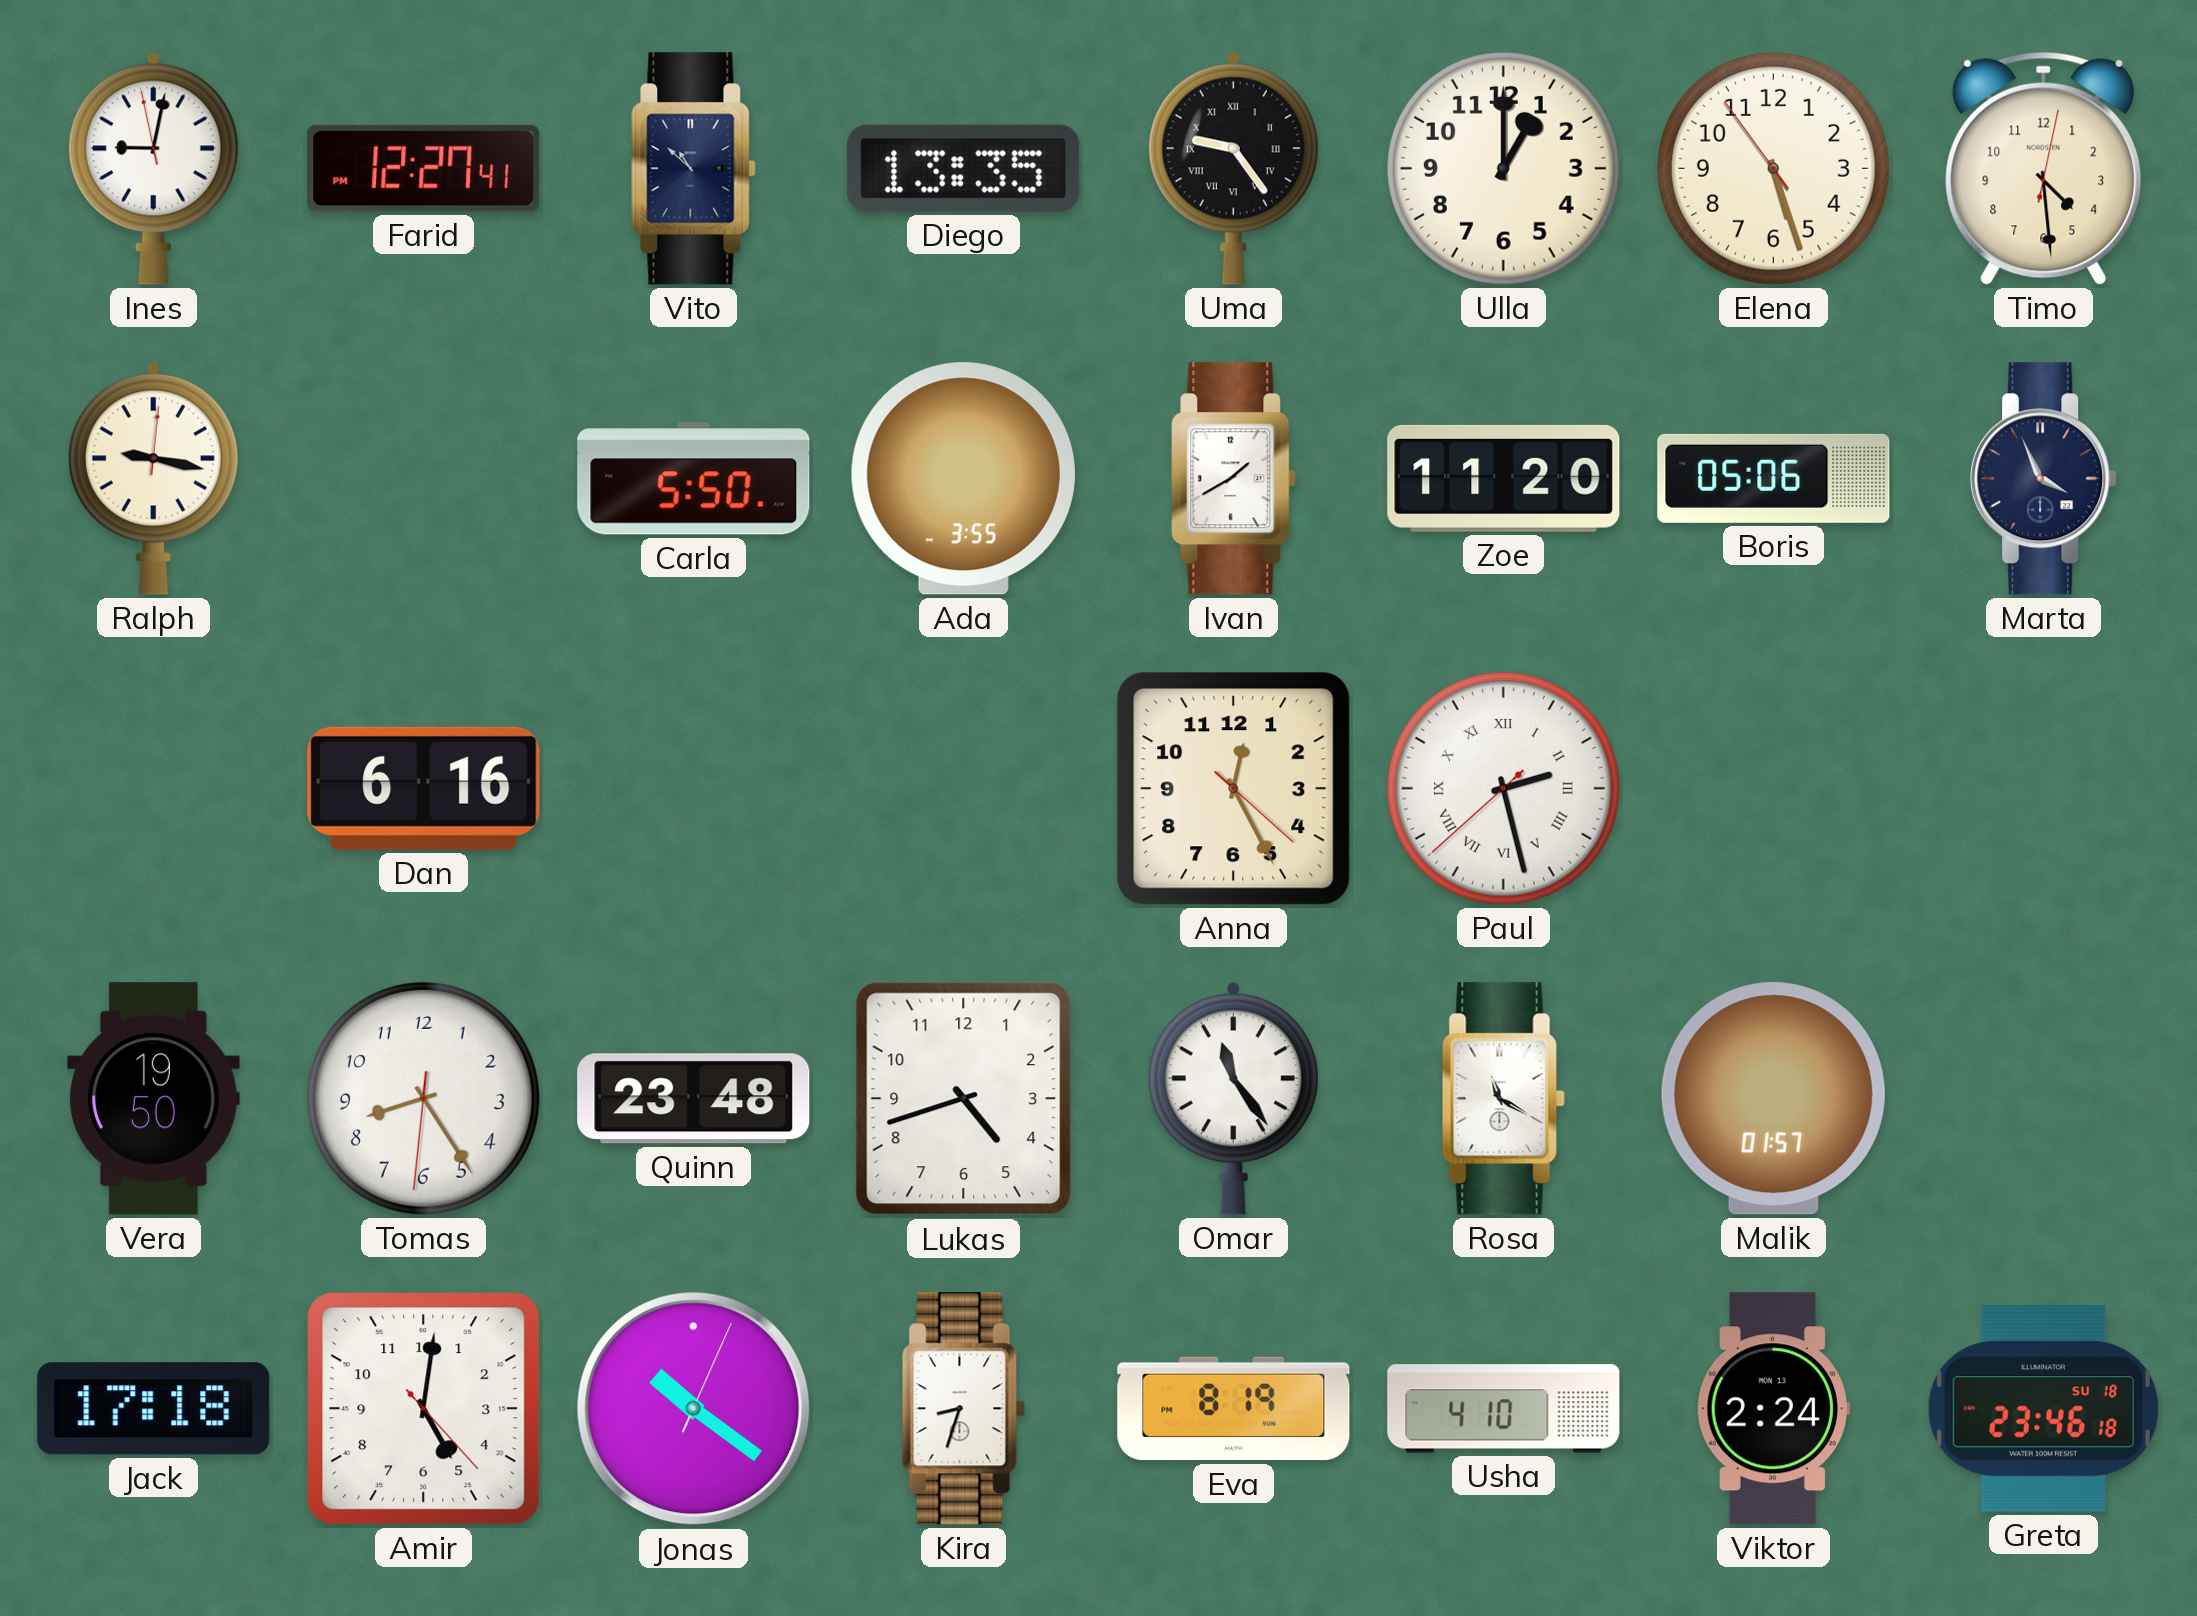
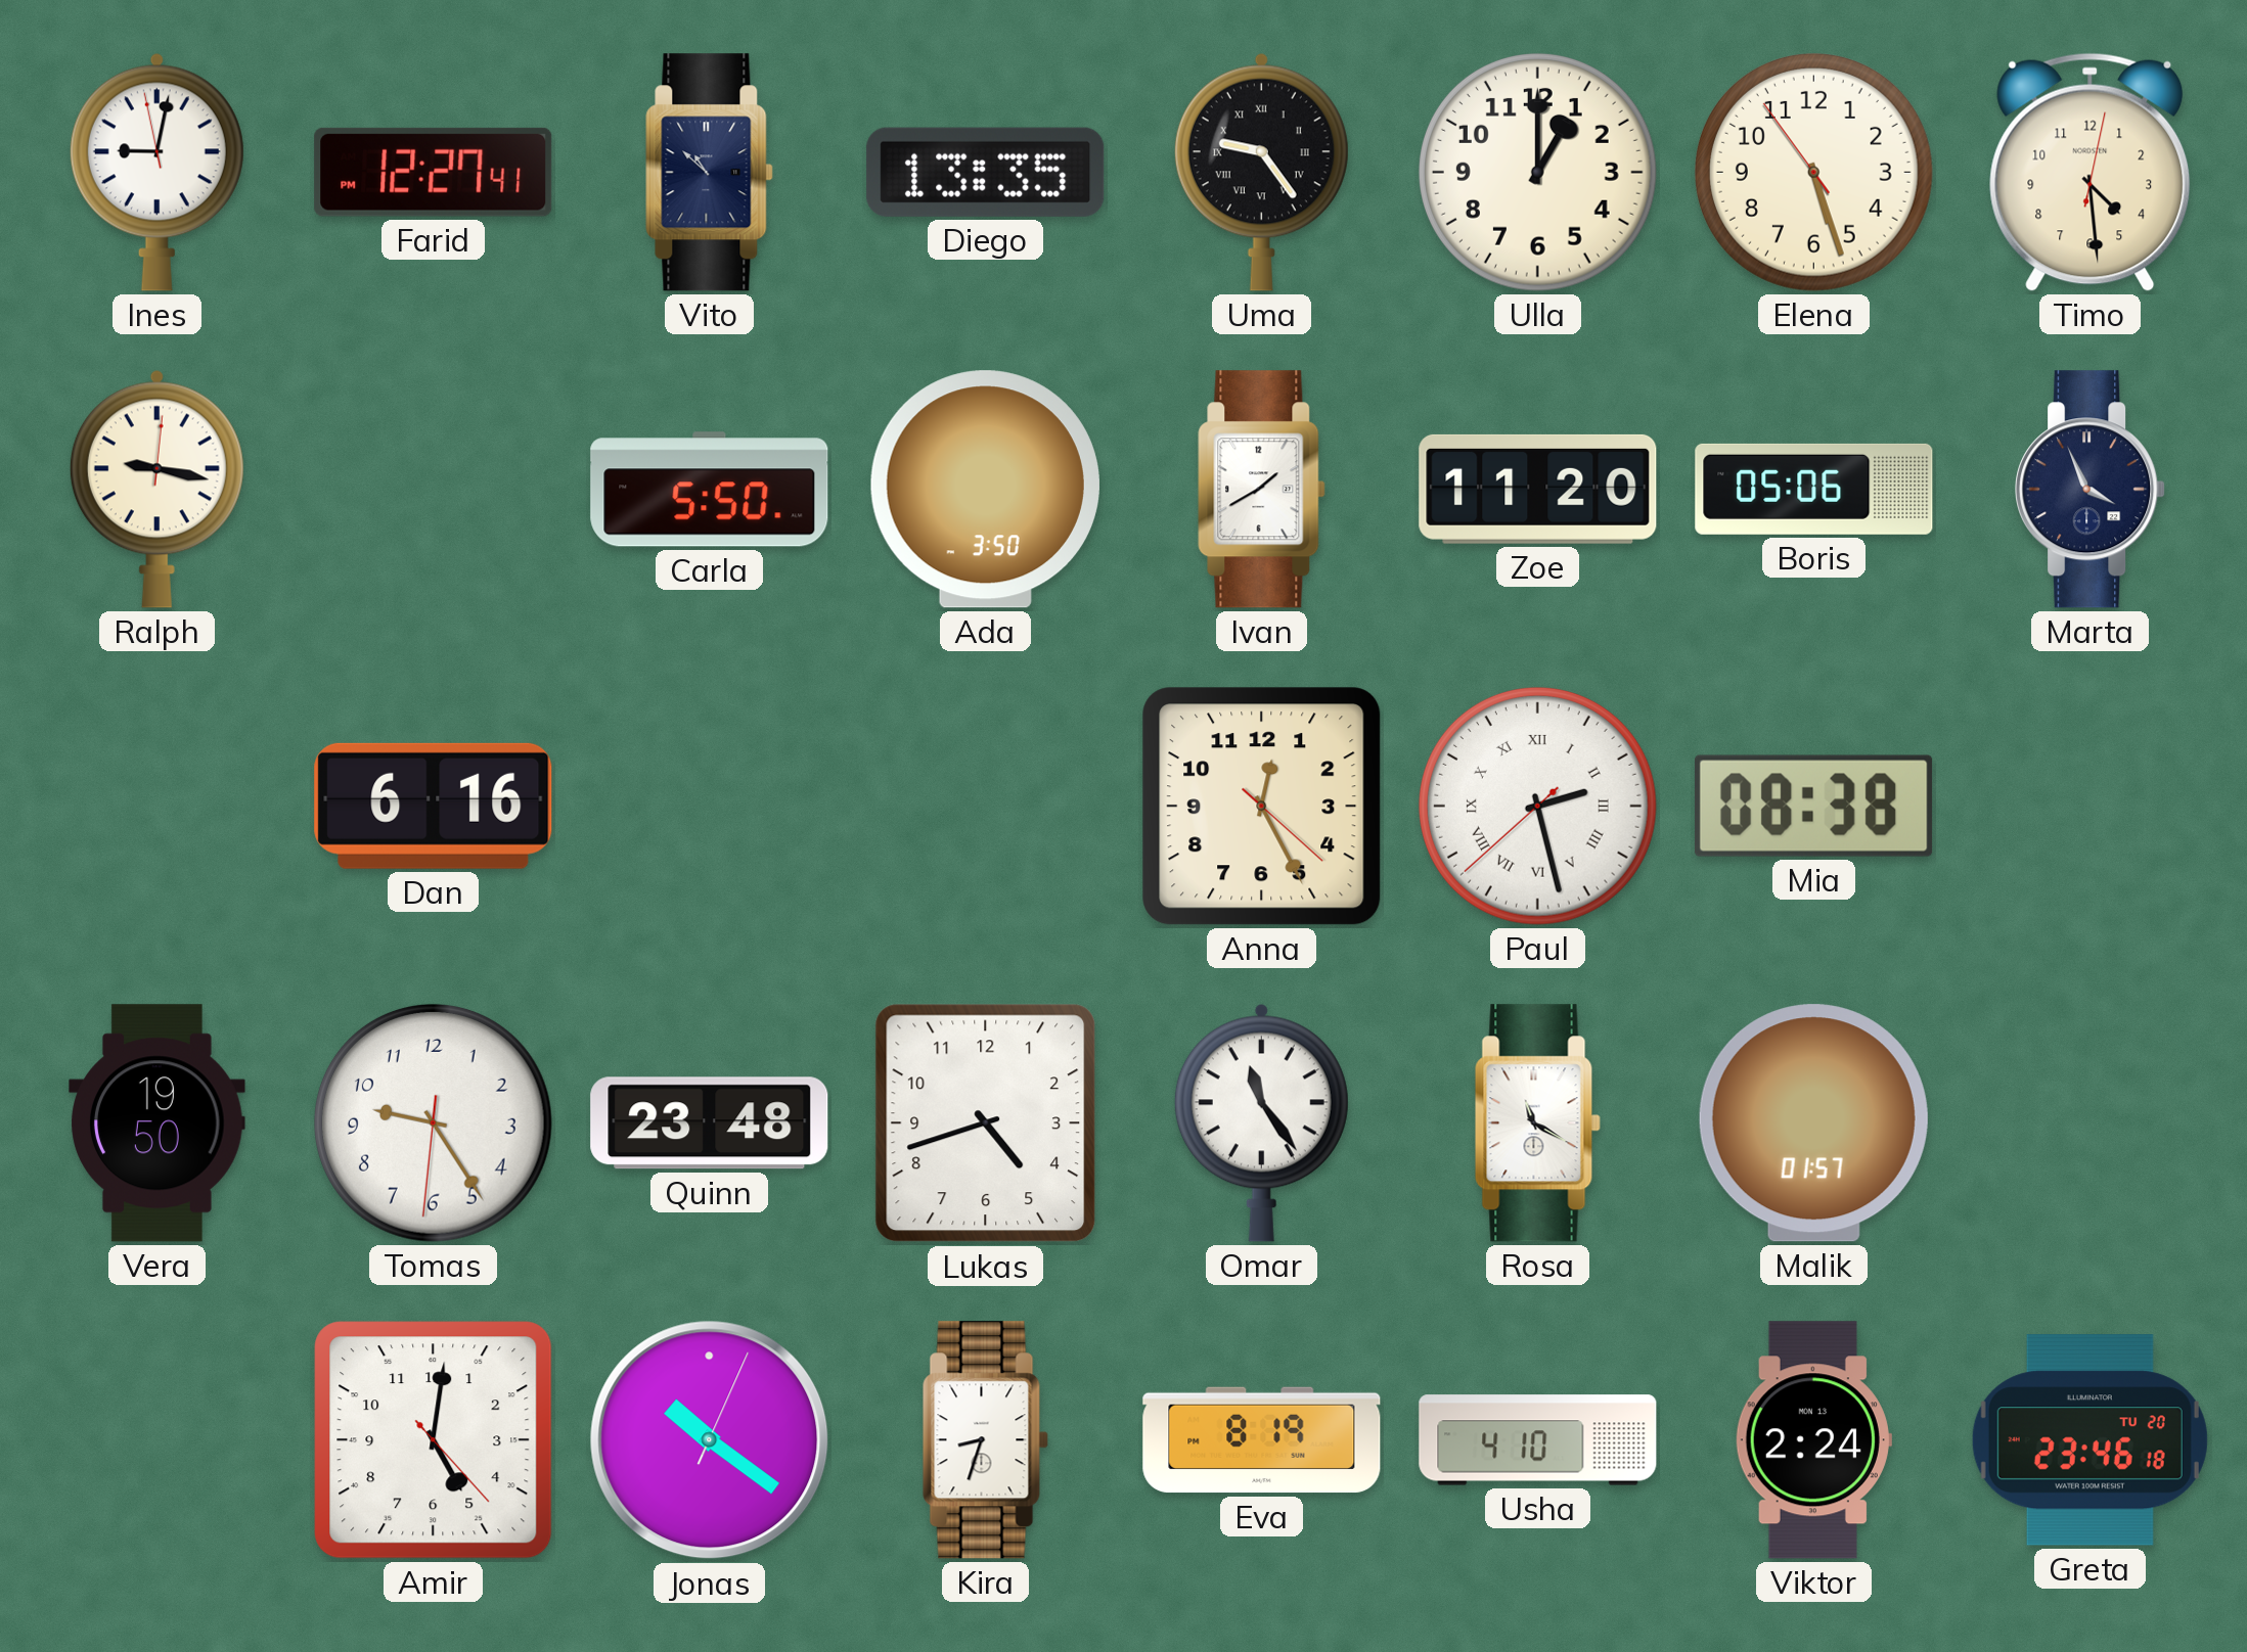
Ada: 3:55 -> 3:50
Mia: none -> 08:38
Tomas: 8:24 -> 9:24
Jack: 17:18 -> none
Greta date: SU 18 -> TU 20
